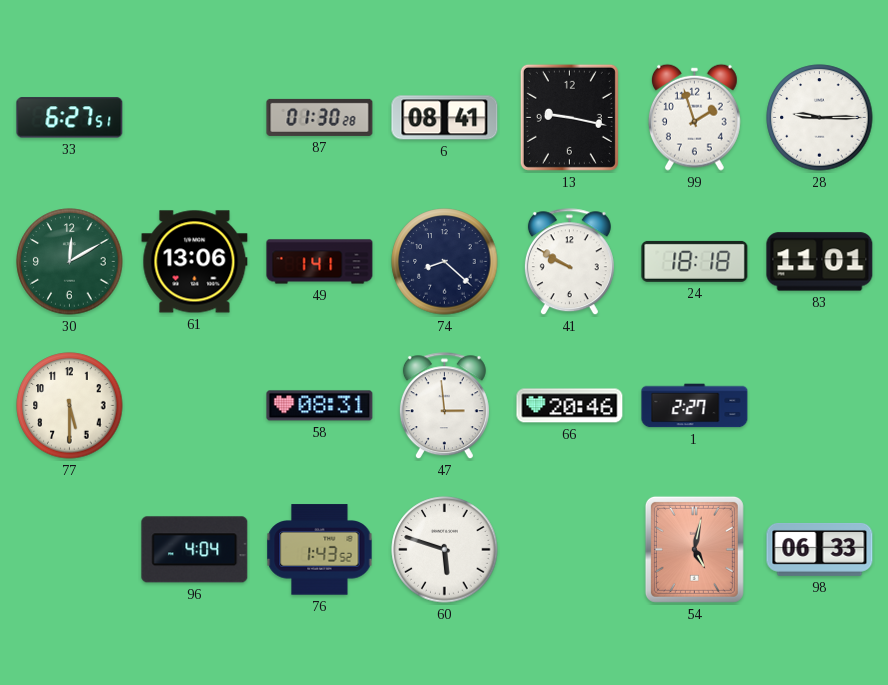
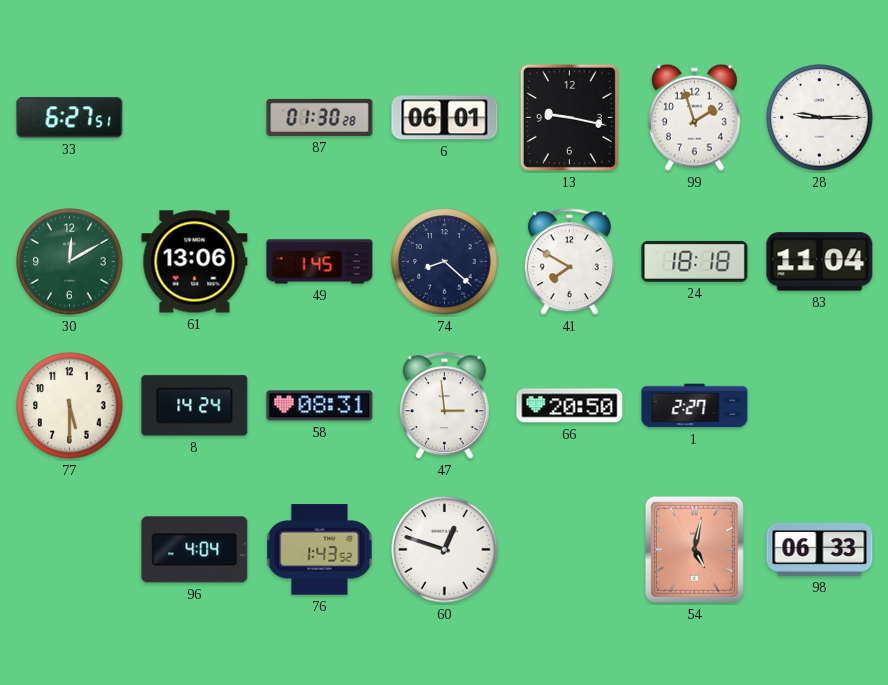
6: 08:41 -> 06:01
49: 1:41 -> 1:45
41: 9:50 -> 7:50
83: 11:01 -> 11:04
8: none -> 14:24
66: 20:46 -> 20:50
60: 5:48 -> 12:48
